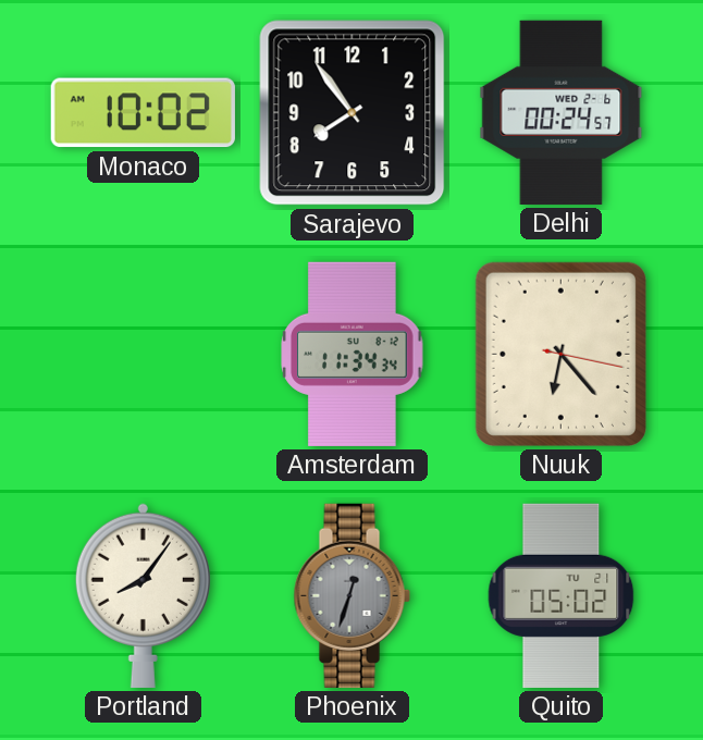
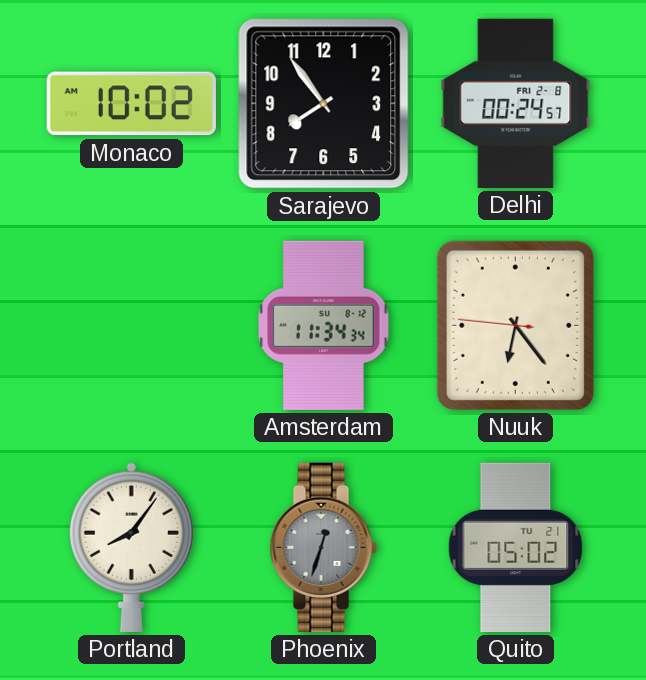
Delhi date: WED 2-6 -> FRI 2-8
Nuuk: 6:23:17 -> 6:23:46
